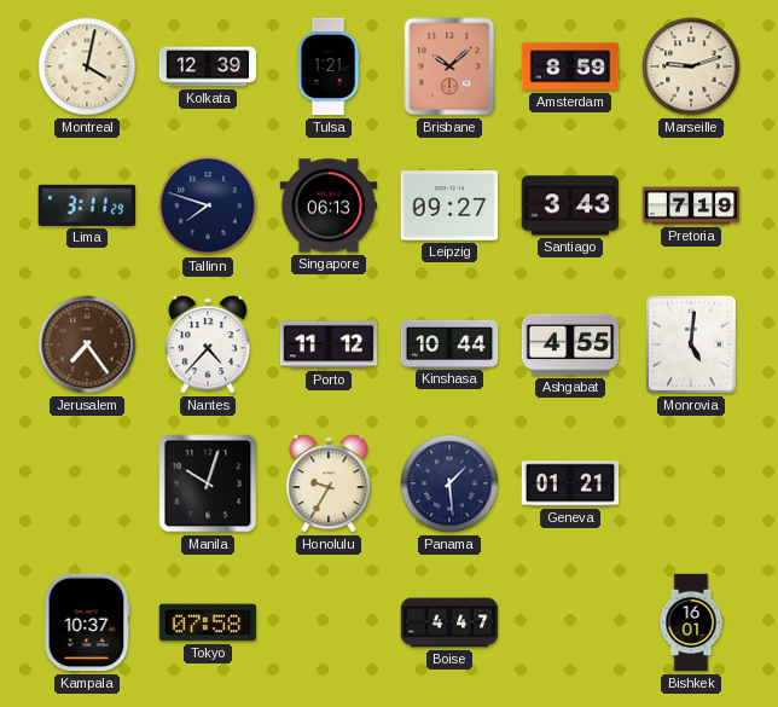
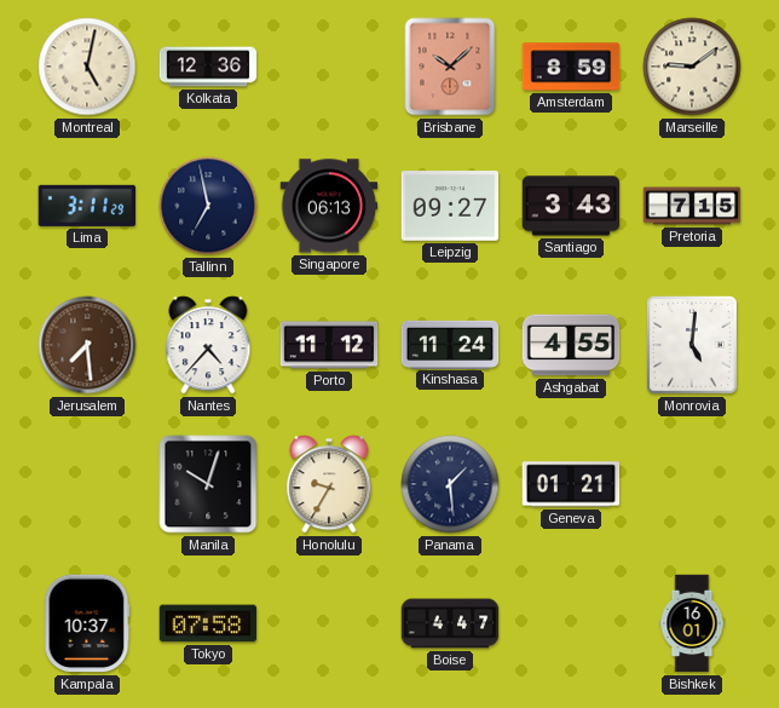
Montreal: 4:02 -> 5:02
Kolkata: 12:39 -> 12:36
Tulsa: 1:21 -> none
Marseille: 9:12 -> 9:09
Tallinn: 7:48 -> 6:58
Pretoria: 7:19 -> 7:15
Jerusalem: 7:24 -> 7:29
Kinshasa: 10:44 -> 11:24
